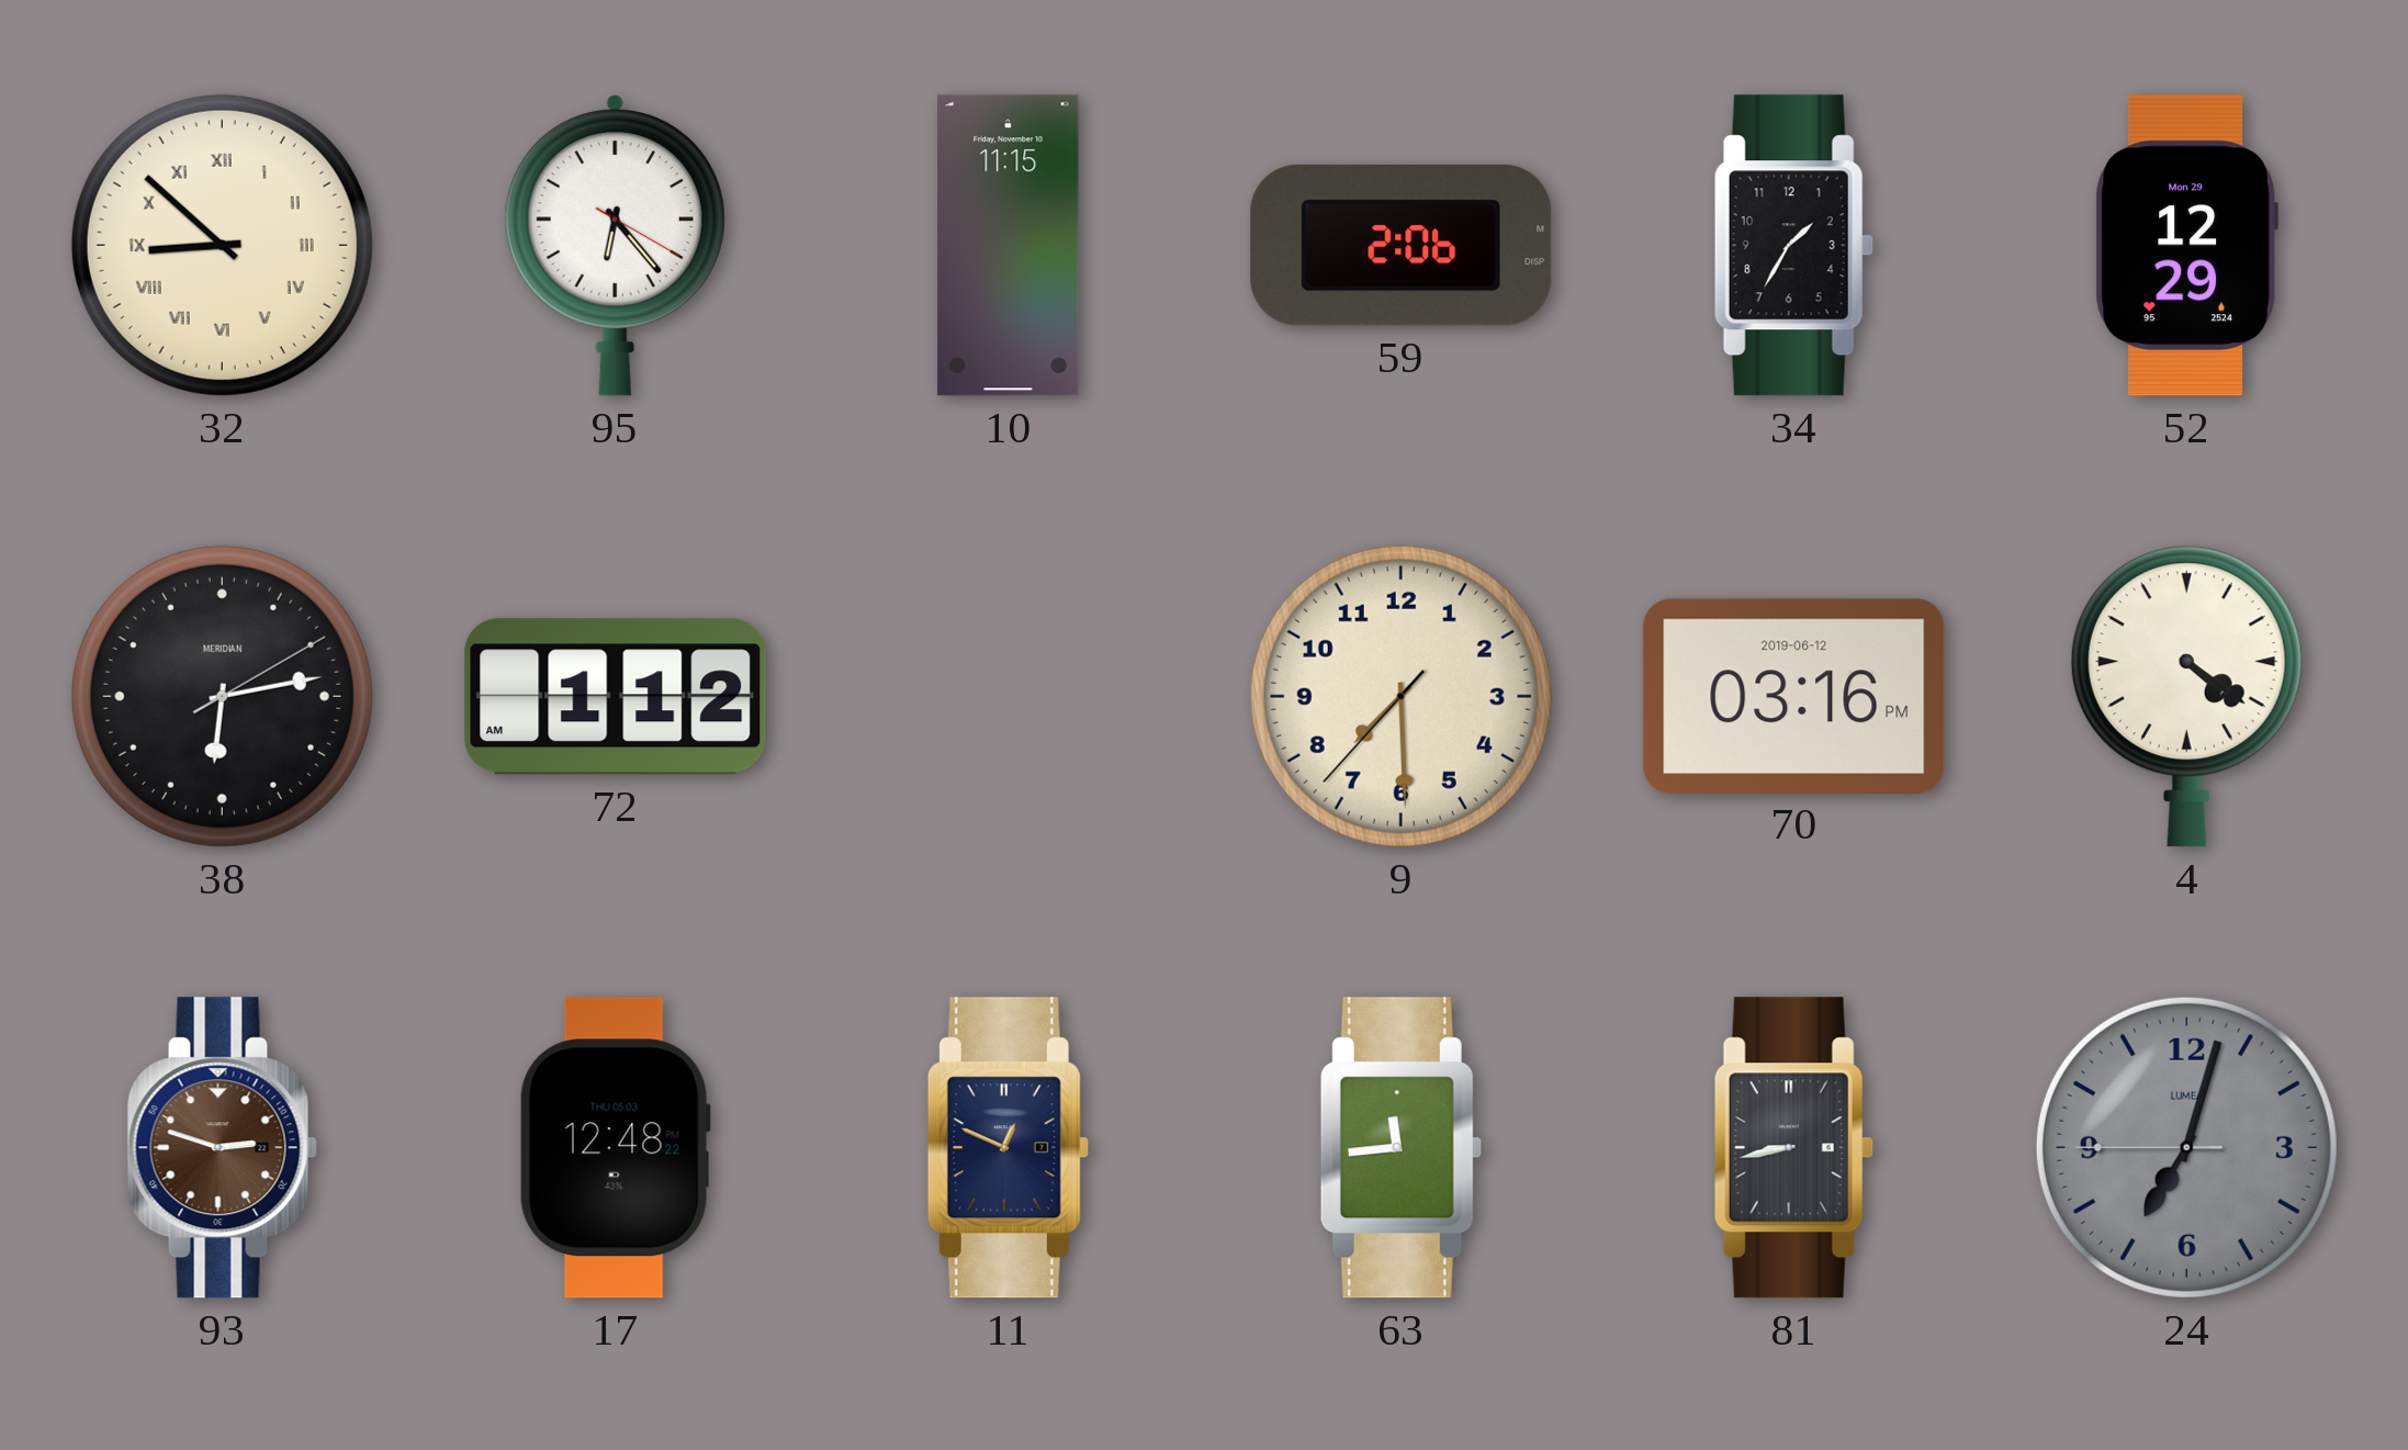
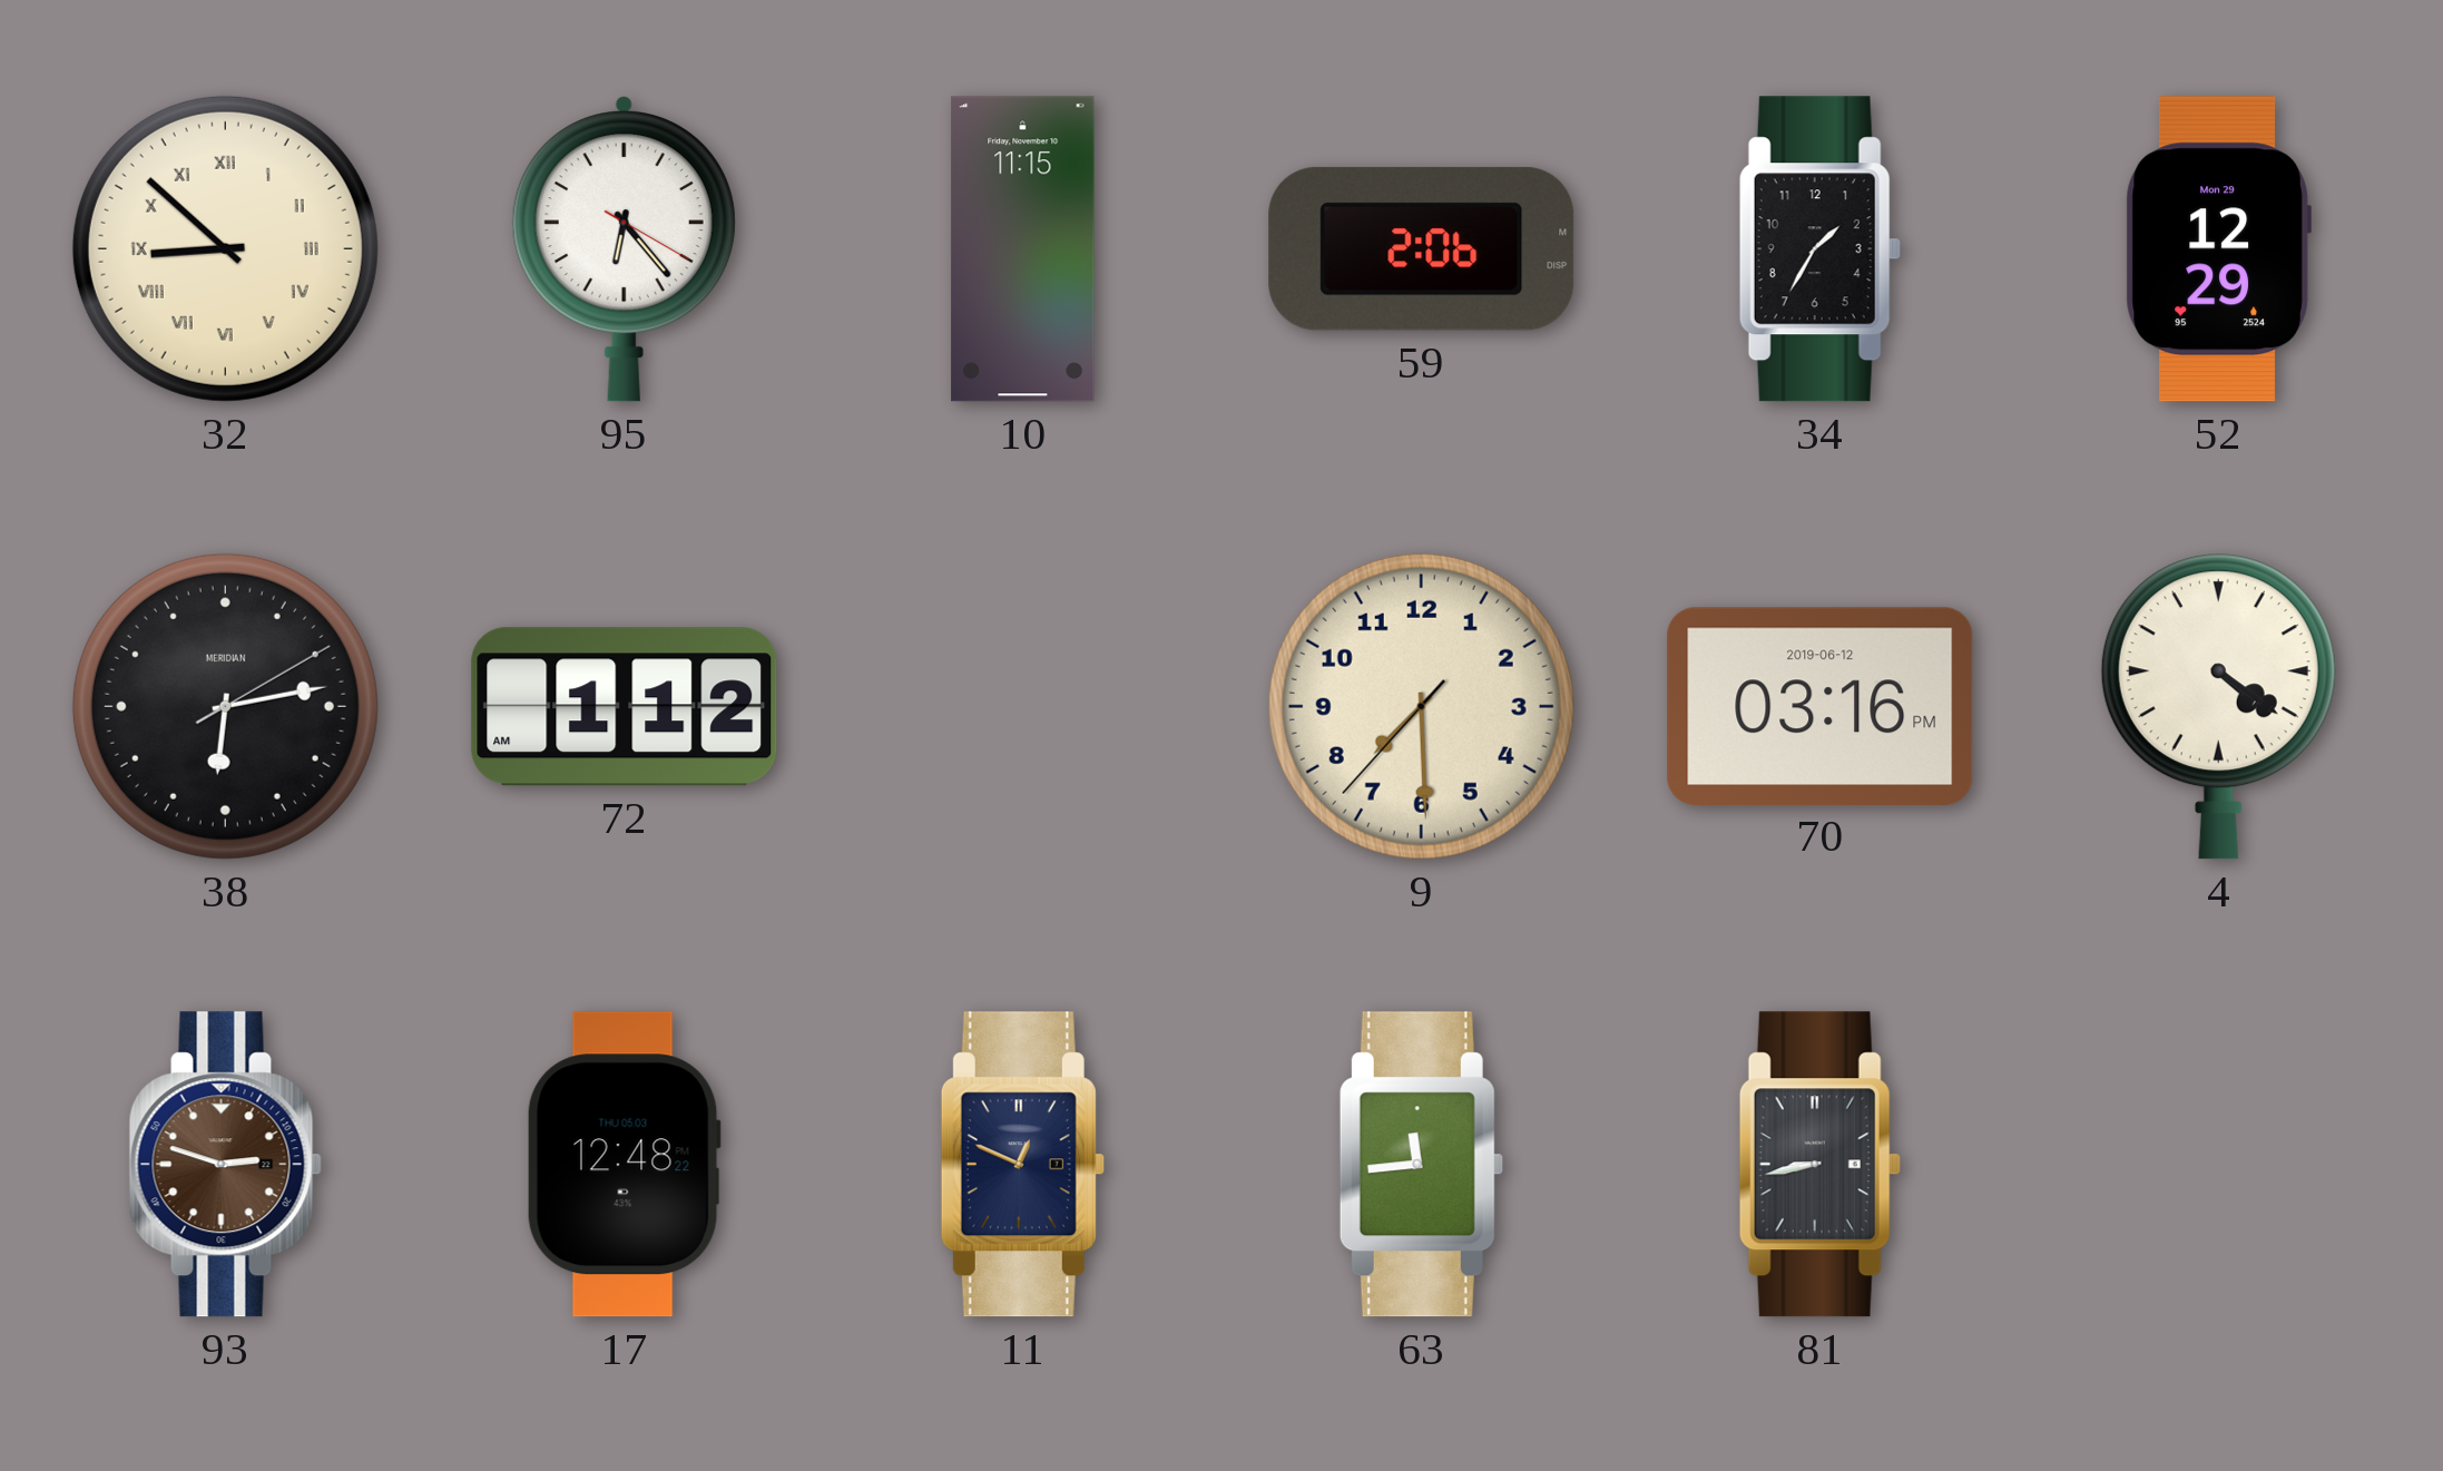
24: 7:02 -> none
